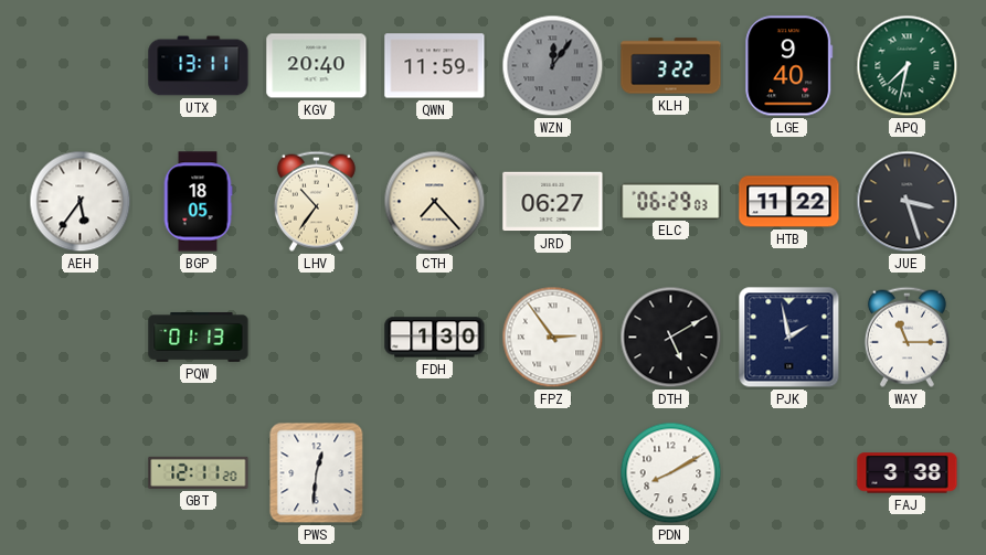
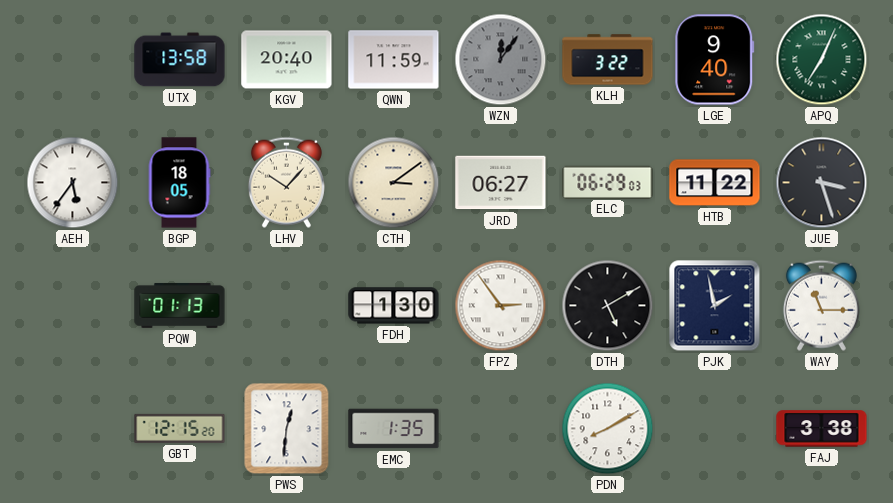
UTX: 13:11 -> 13:58
APQ: 7:32 -> 7:04
LHV: 10:36 -> 10:07
CTH: 7:23 -> 3:09
GBT: 12:11 -> 12:15
EMC: none -> 1:35
